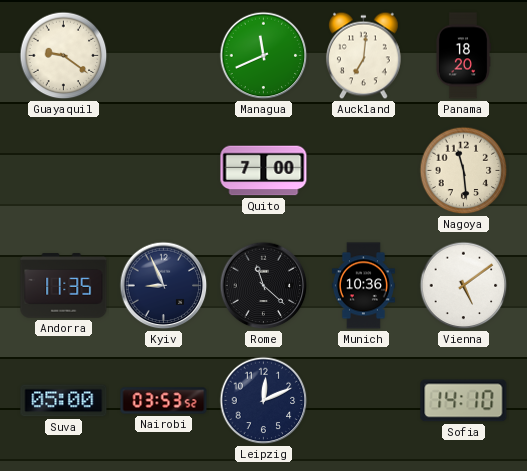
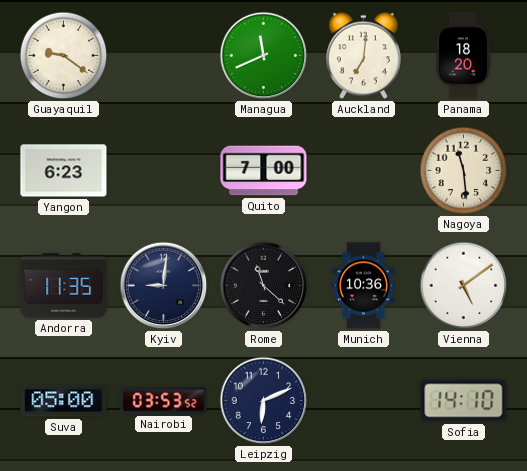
Yangon: none -> 6:23
Kyiv: 8:56 -> 9:01
Leipzig: 12:11 -> 6:11
